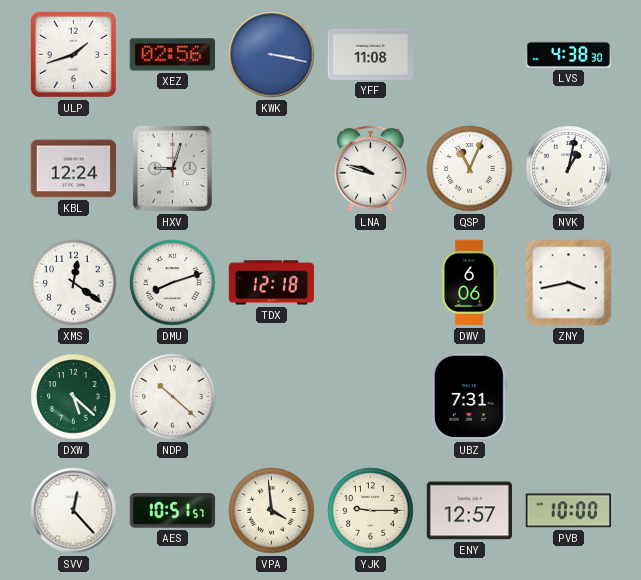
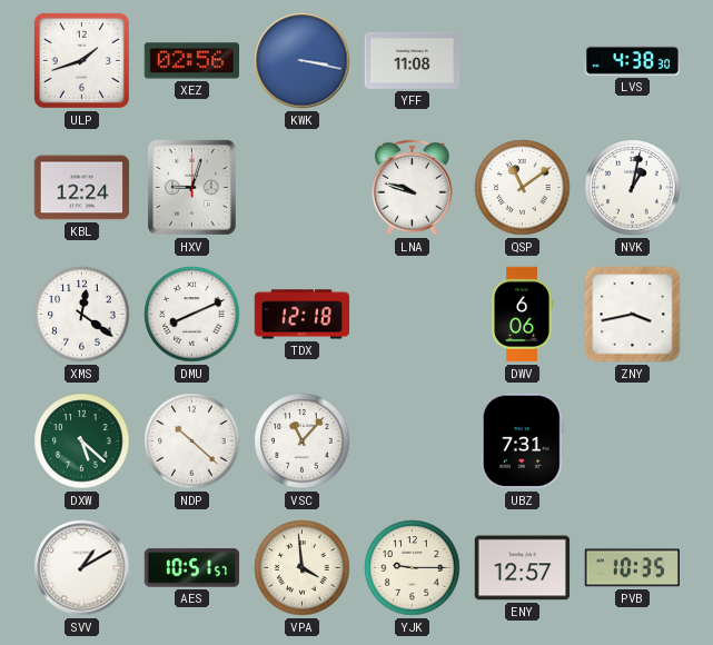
QSP: 11:04 -> 11:09
DMU: 8:12 -> 8:11
VSC: none -> 11:07
SVV: 12:23 -> 1:10
PVB: 10:00 -> 10:35
